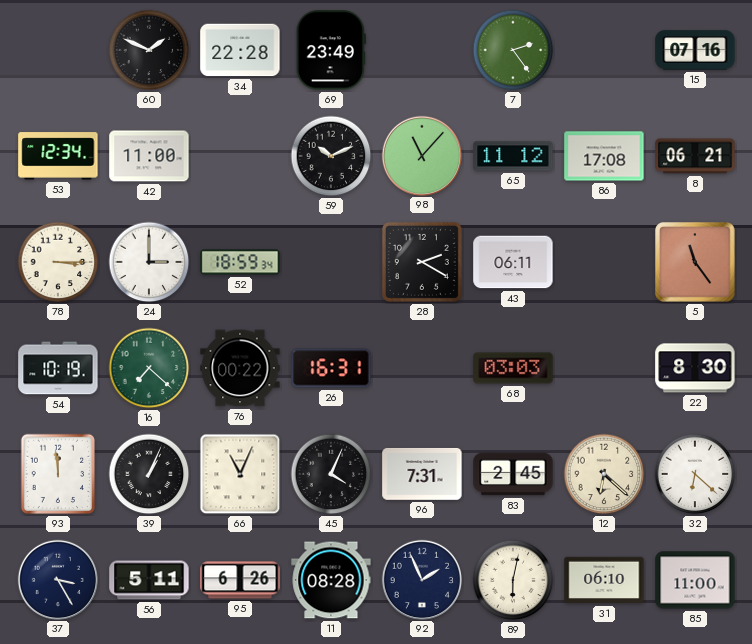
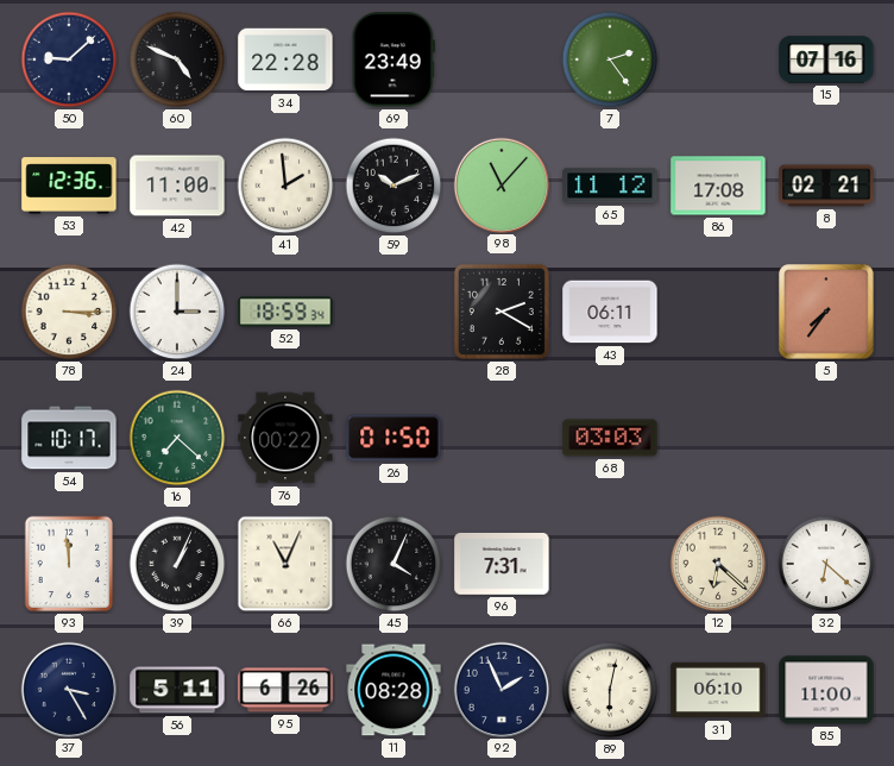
50: none -> 9:08
60: 1:49 -> 4:49
53: 12:34 -> 12:36
41: none -> 1:59
8: 06:21 -> 02:21
5: 11:24 -> 7:36
54: 10:19 -> 10:17
26: 16:31 -> 01:50
22: 8:30 -> none
83: 2:45 -> none
